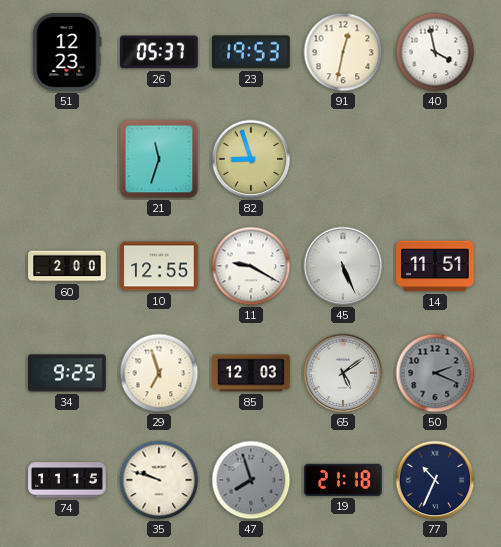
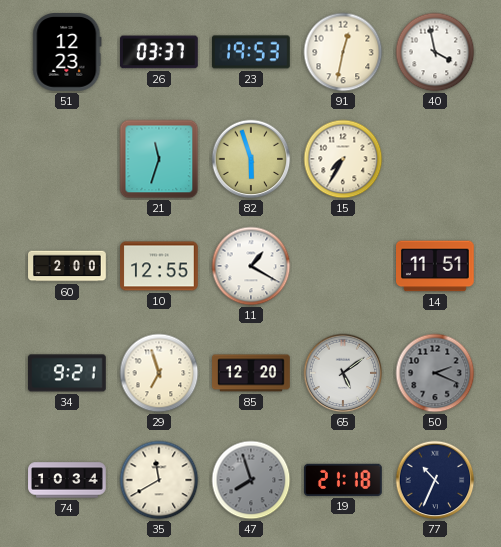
26: 05:37 -> 03:37
82: 8:57 -> 5:57
15: none -> 7:35
11: 9:20 -> 1:20
45: 5:26 -> none
34: 9:25 -> 9:21
85: 12:03 -> 12:20
74: 11:15 -> 10:34
35: 9:48 -> 11:40
